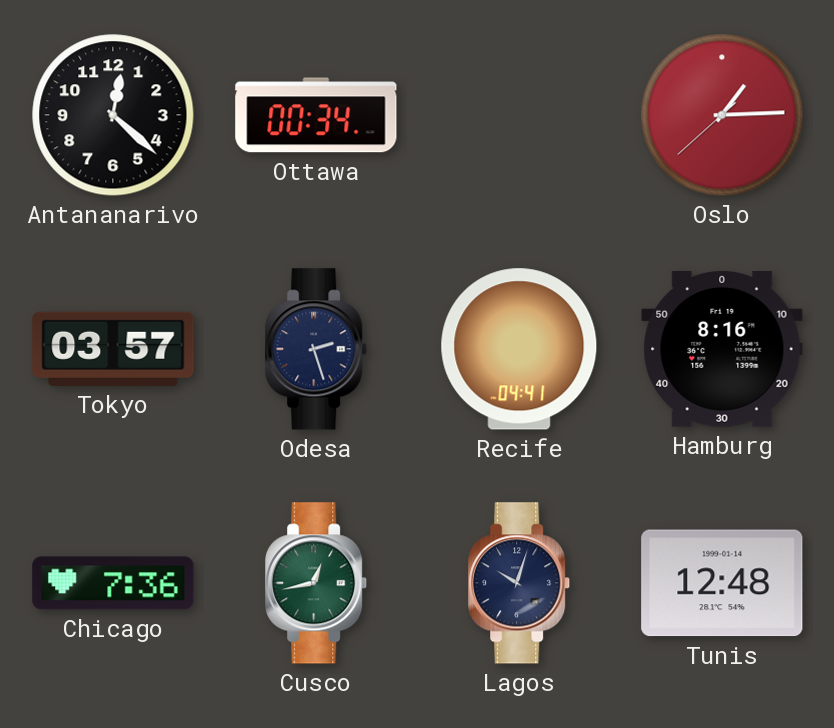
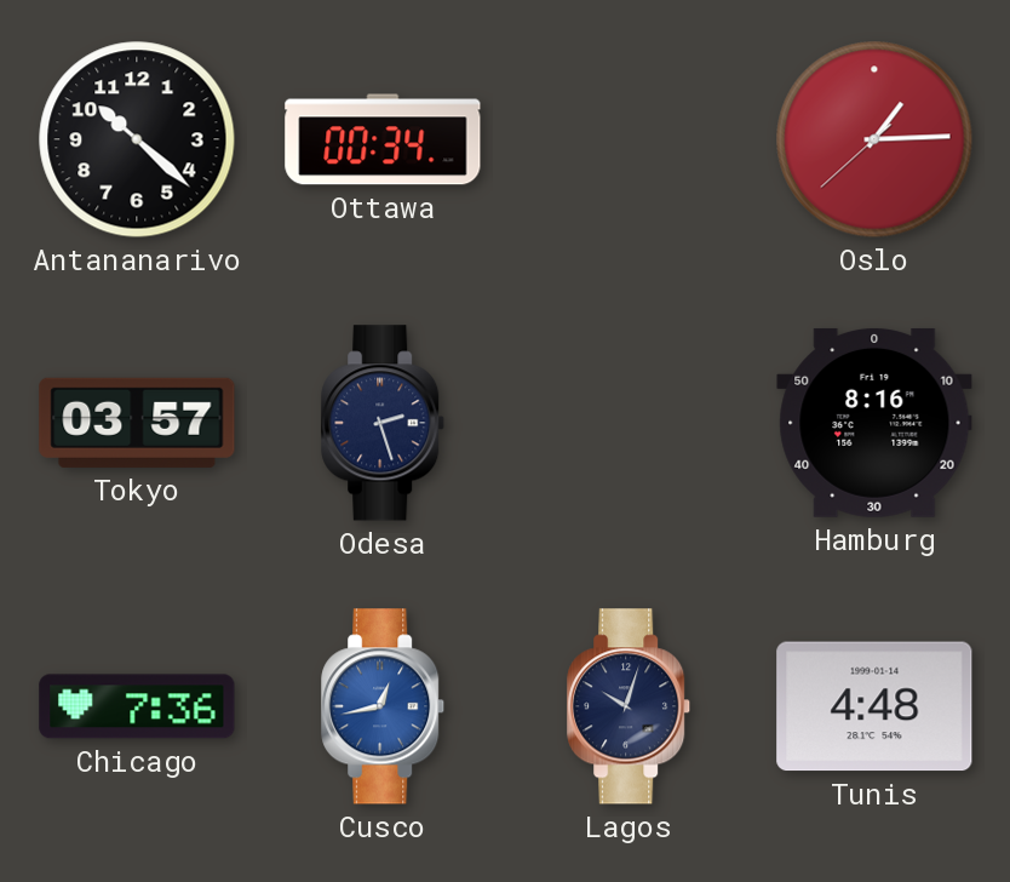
Antananarivo: 12:22 -> 10:22
Recife: 04:41 -> none
Cusco dial: green -> blue
Tunis: 12:48 -> 4:48
